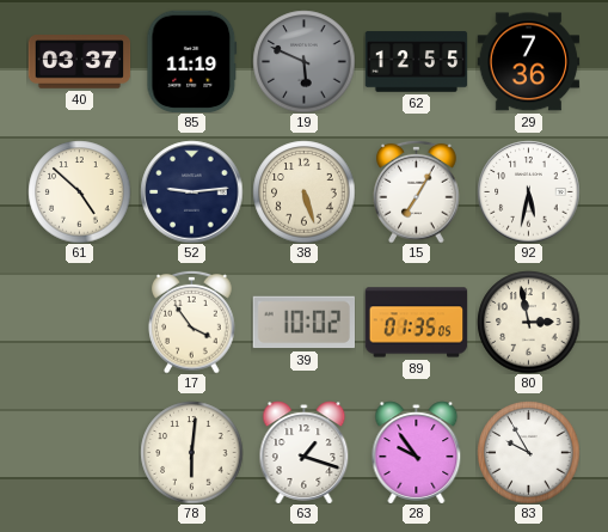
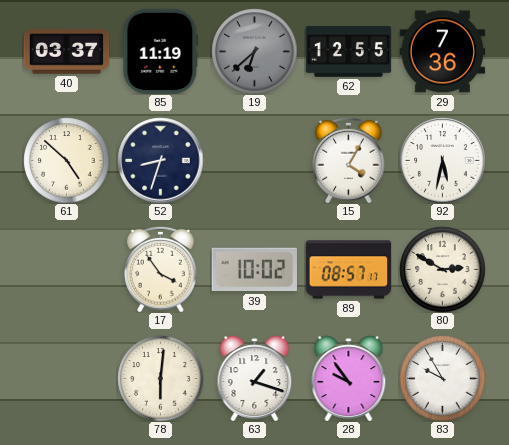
19: 5:49 -> 6:38
52: 9:14 -> 8:33
38: 5:27 -> none
15: 7:05 -> 4:05
89: 01:35 -> 08:57
80: 2:58 -> 2:50
